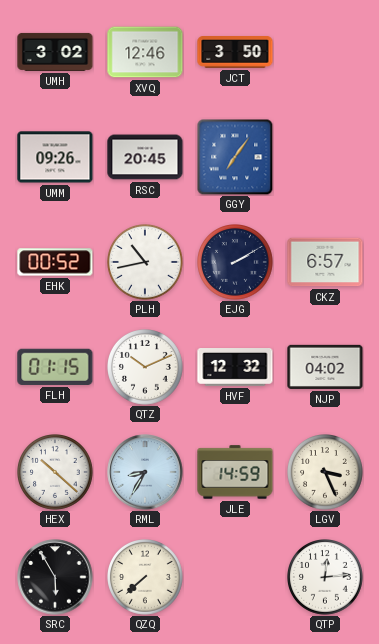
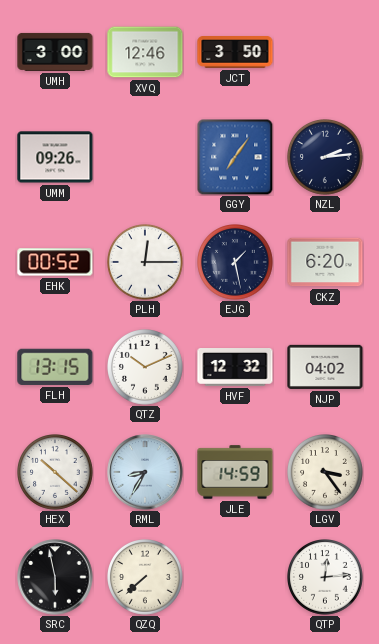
UMH: 3:02 -> 3:00
RSC: 20:45 -> none
NZL: none -> 2:14
PLH: 10:43 -> 12:15
EJG: 2:10 -> 1:28
CKZ: 6:57 -> 6:20
FLH: 01:15 -> 13:15
LGV: 3:26 -> 3:24
SRC: 5:55 -> 5:58
